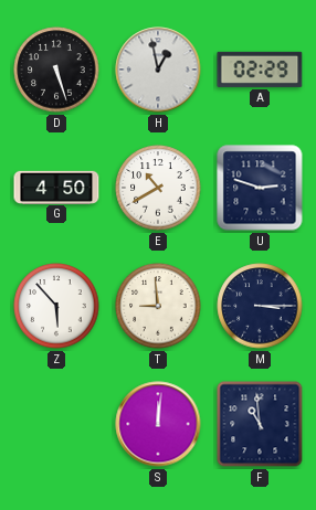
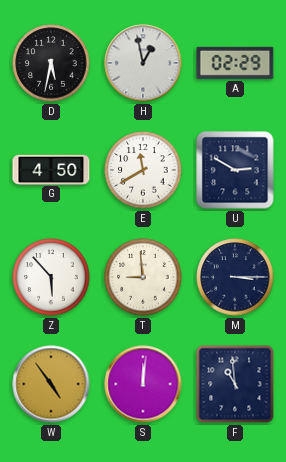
D: 5:27 -> 5:32
E: 10:40 -> 11:40
U: 2:48 -> 2:50
W: none -> 4:54
